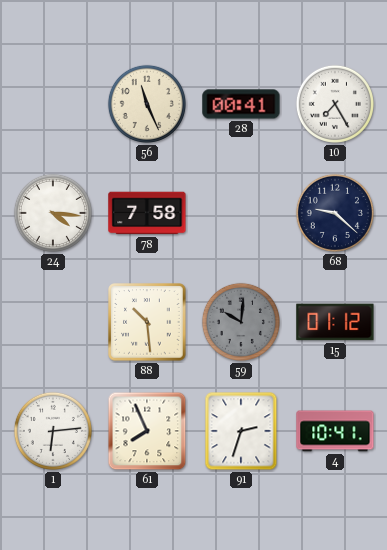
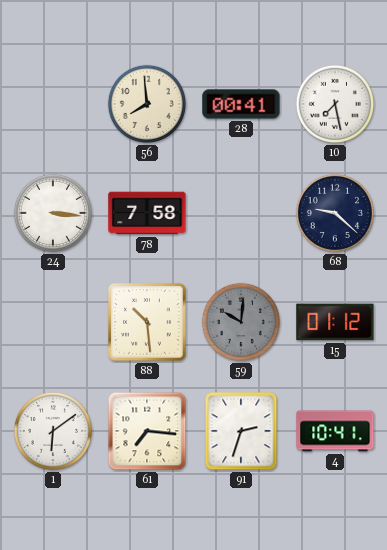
56: 11:26 -> 7:59
10: 7:25 -> 7:28
24: 4:16 -> 3:16
1: 6:14 -> 6:09
61: 7:56 -> 7:16
